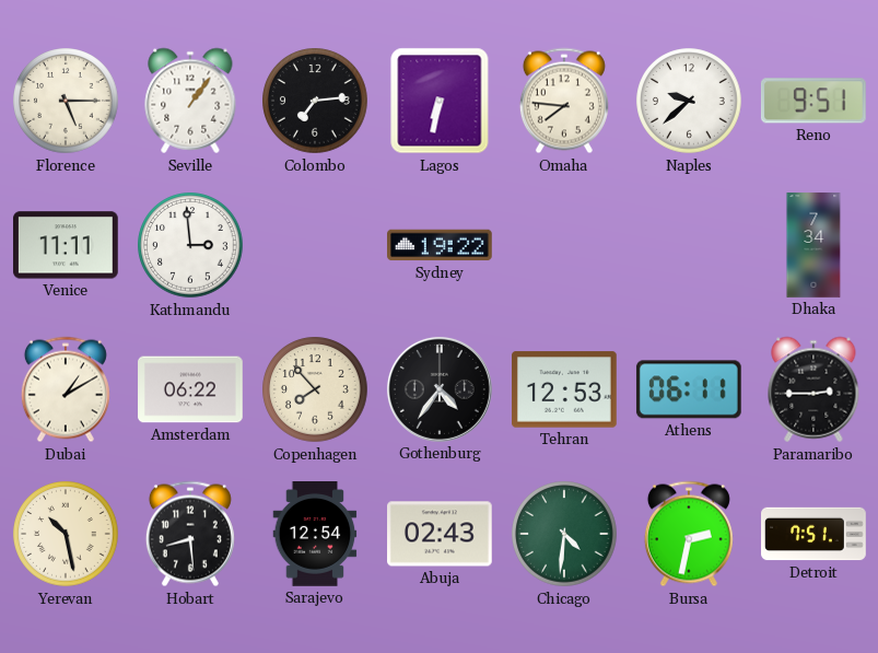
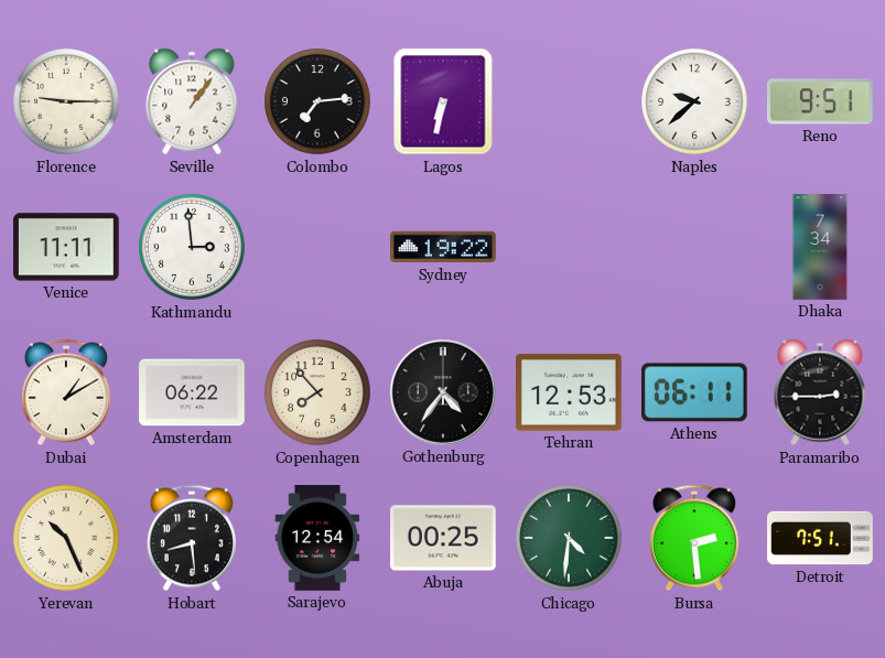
Florence: 5:15 -> 9:15
Omaha: 7:46 -> none
Yerevan: 10:28 -> 10:26
Abuja: 02:43 -> 00:25
Bursa: 2:32 -> 2:29
